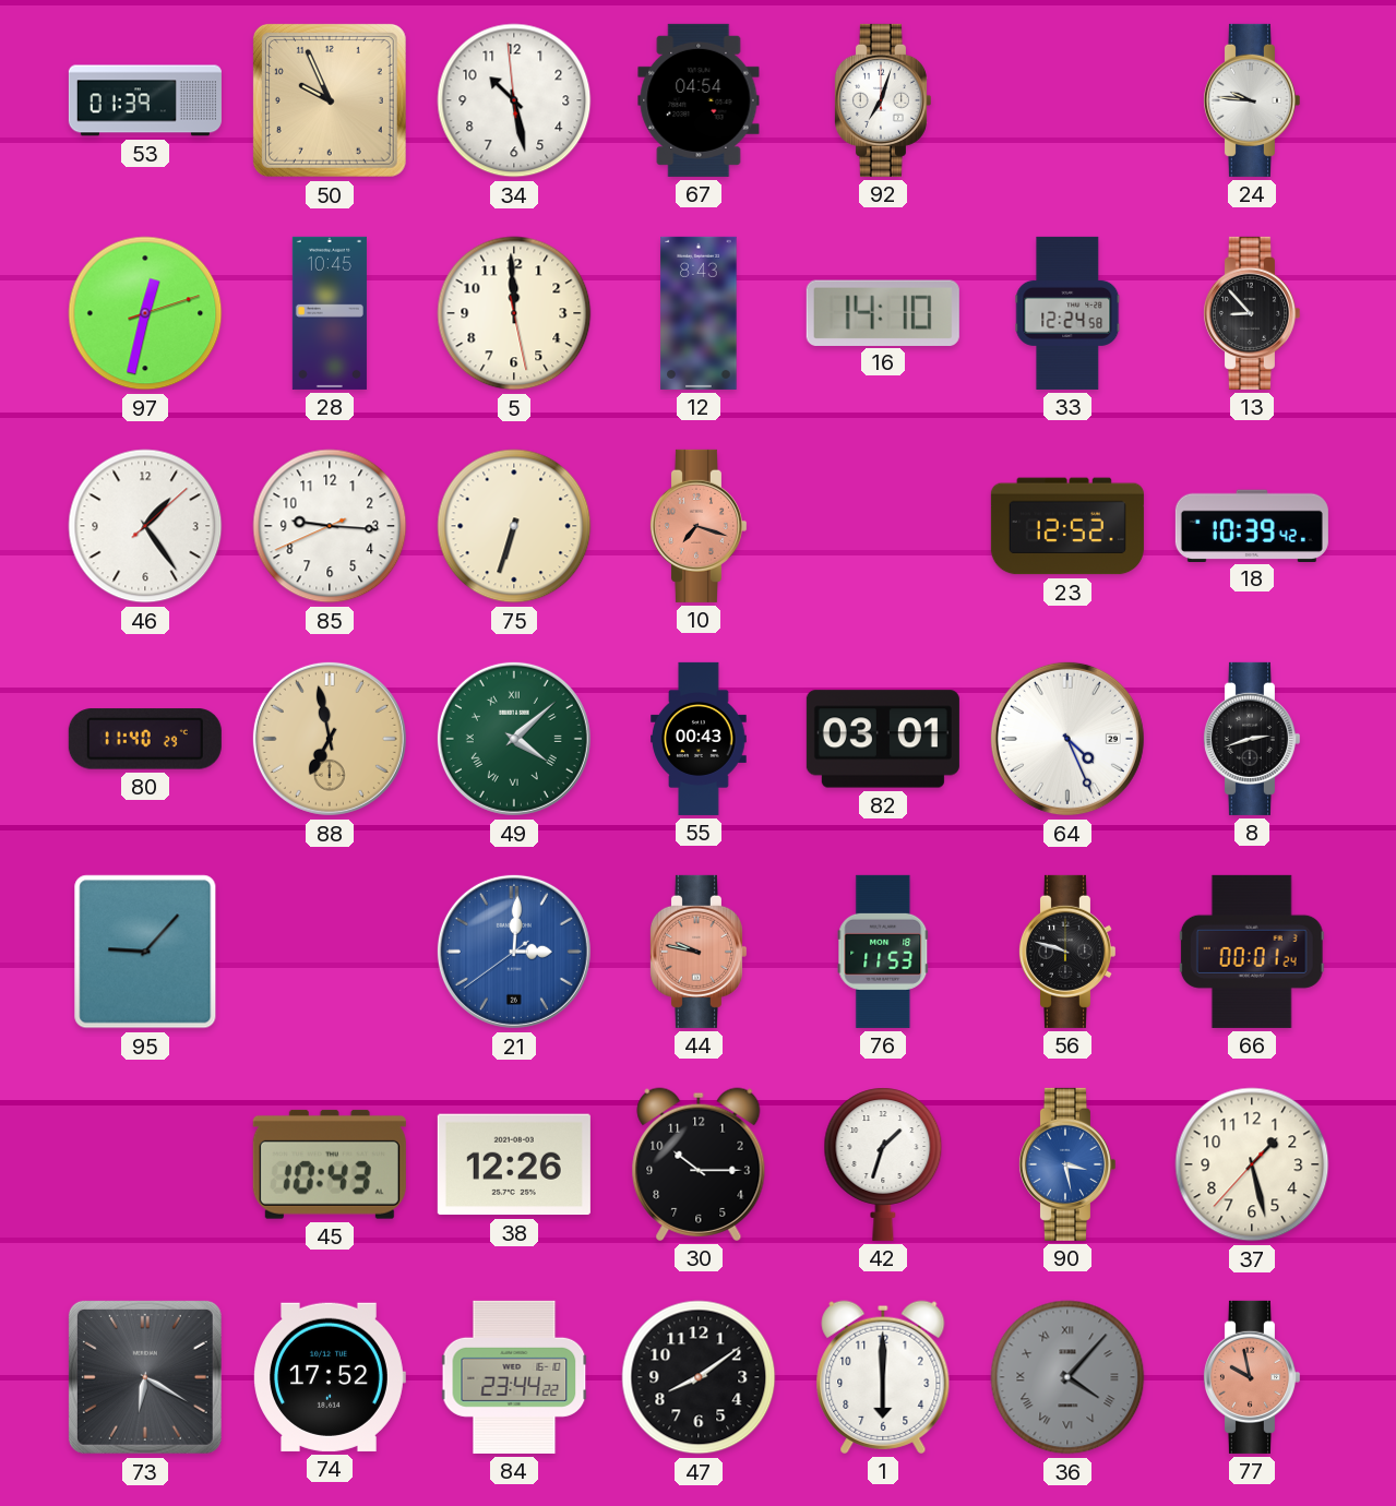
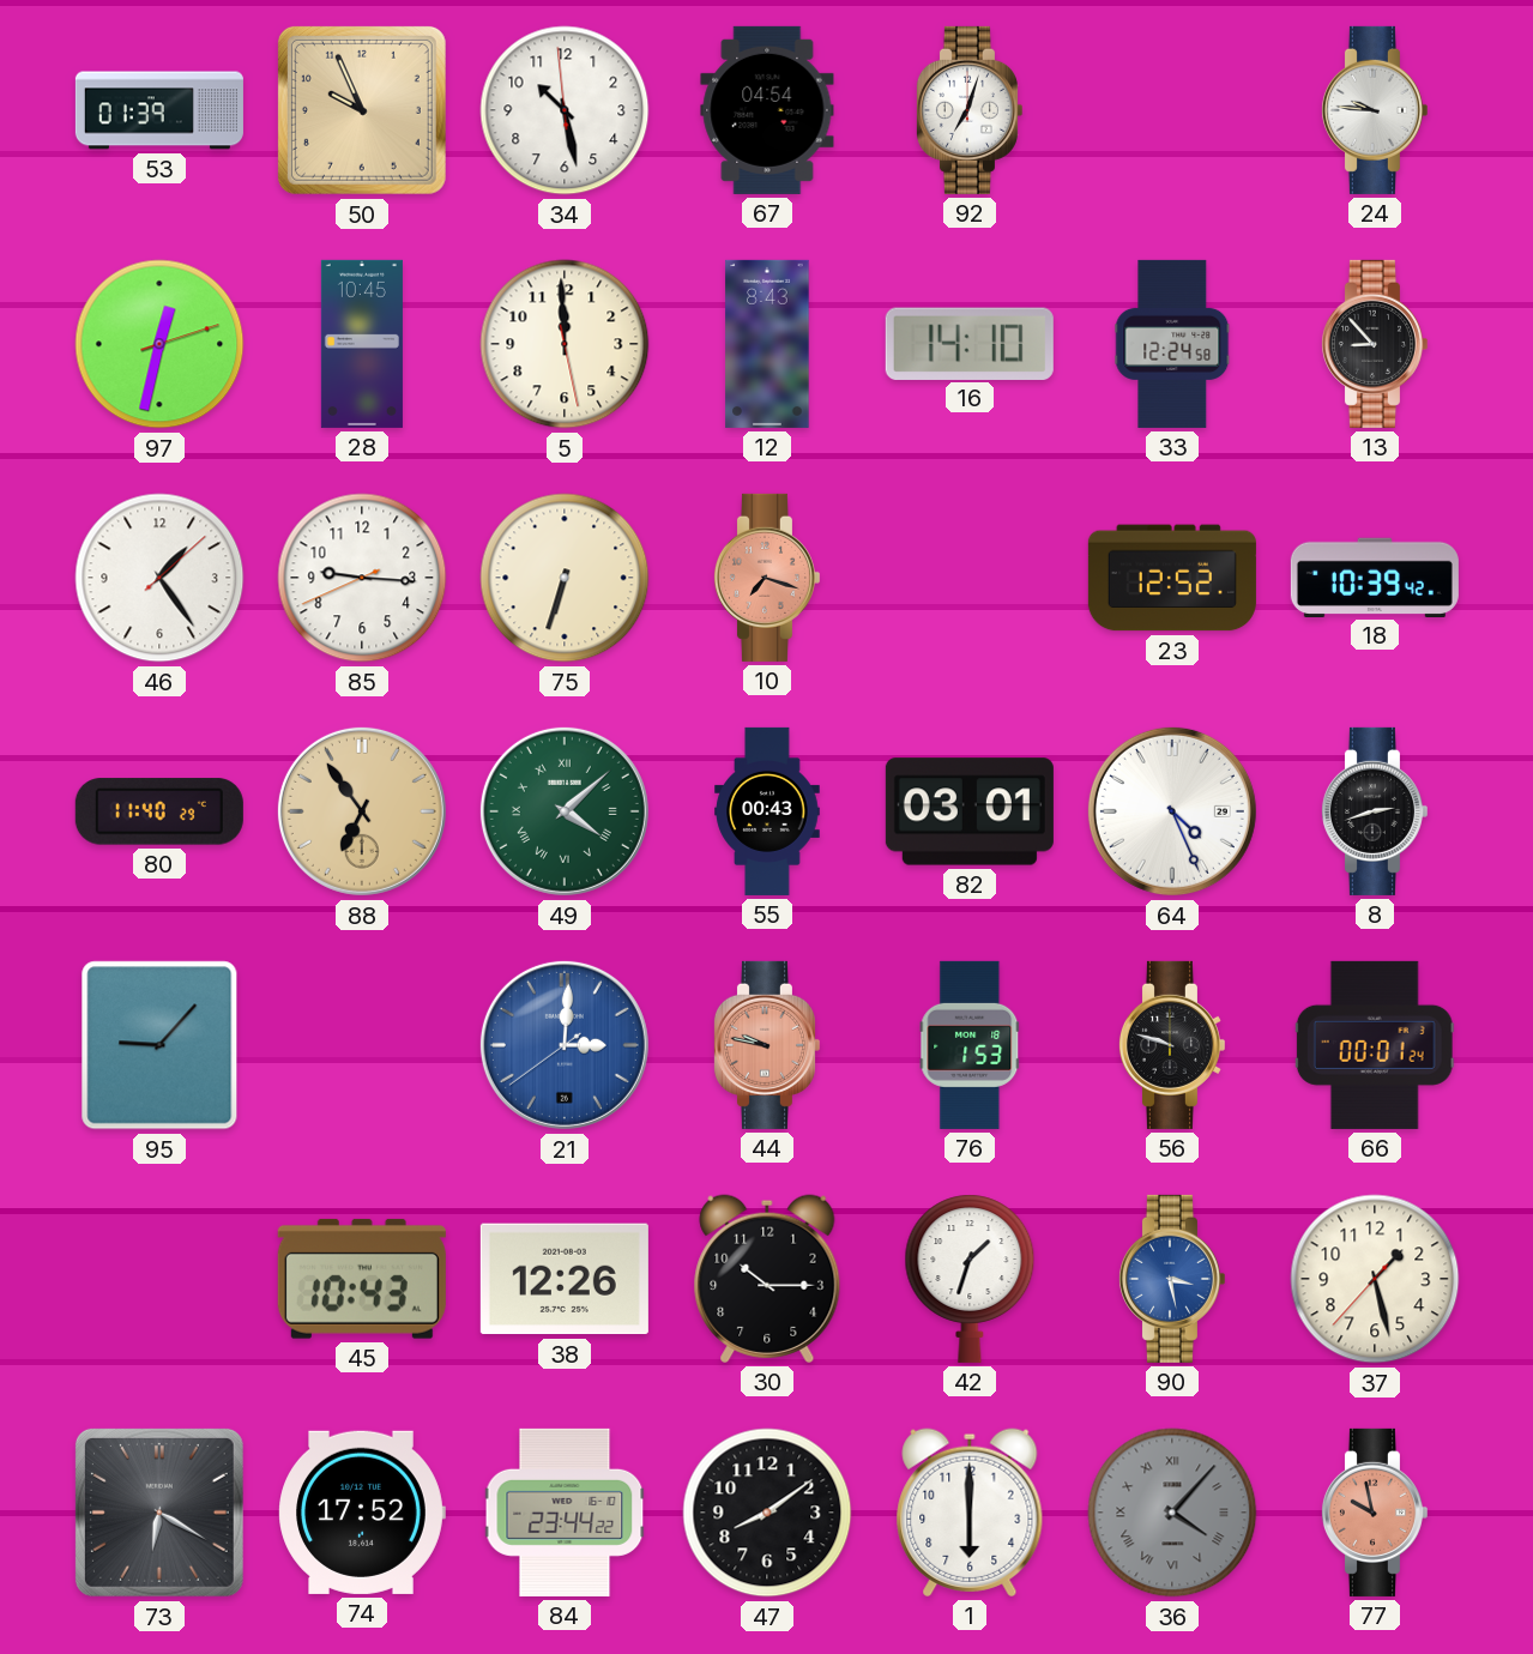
88: 6:58 -> 6:54
76: 11:53 -> 1:53
